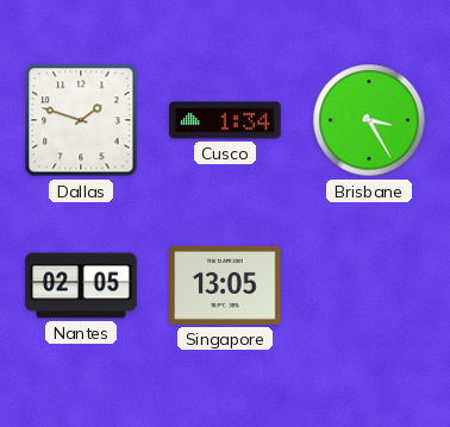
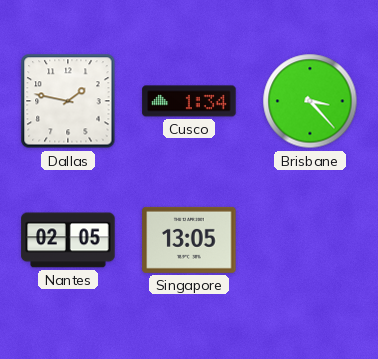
Dallas: 1:48 -> 1:47
Brisbane: 3:25 -> 3:23
